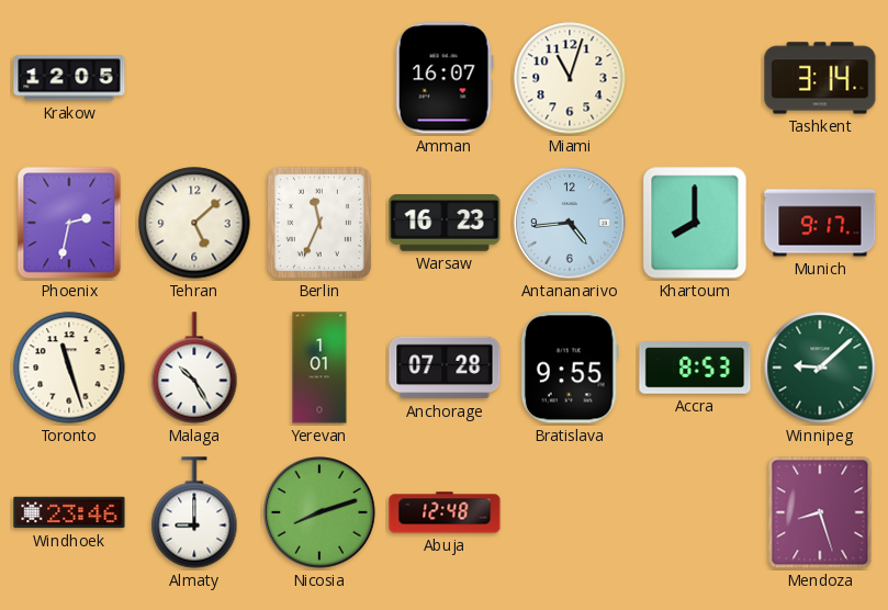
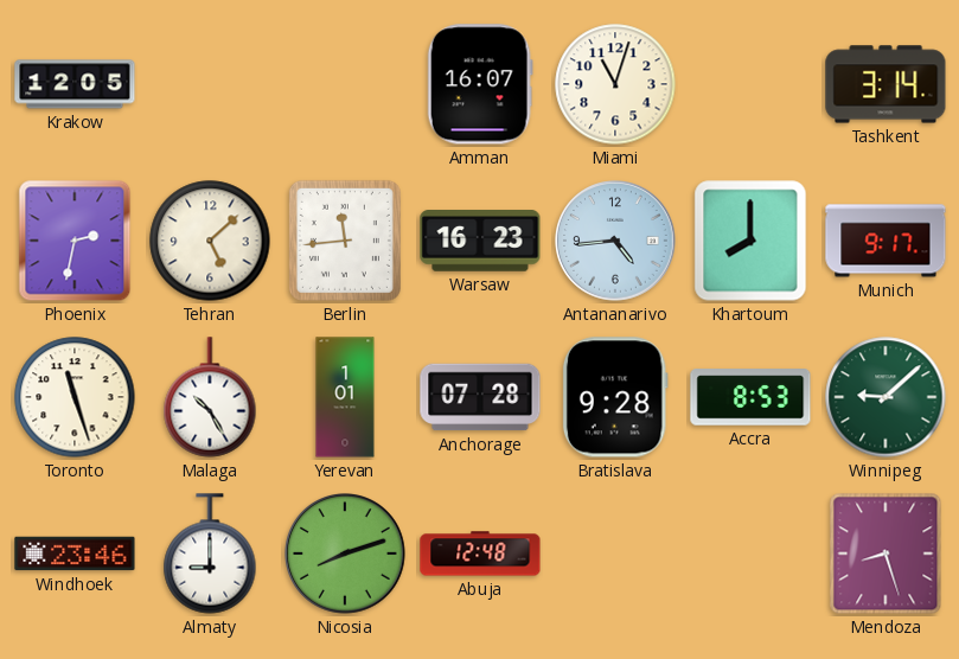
Berlin: 11:34 -> 11:44
Bratislava: 9:55 -> 9:28
